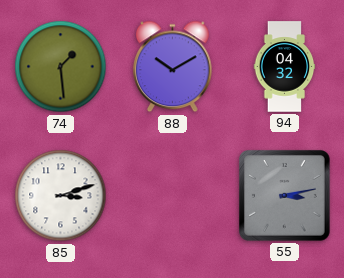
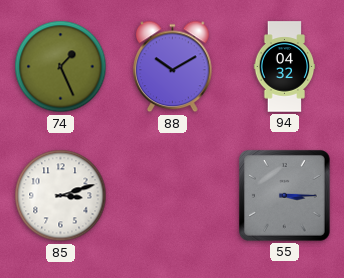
74: 1:29 -> 1:26
55: 3:13 -> 3:15
